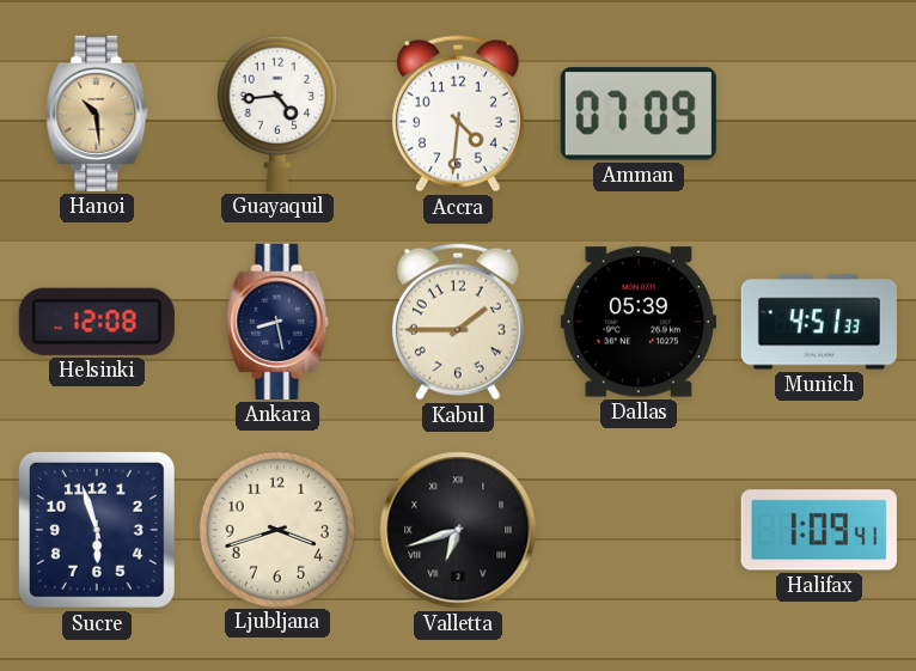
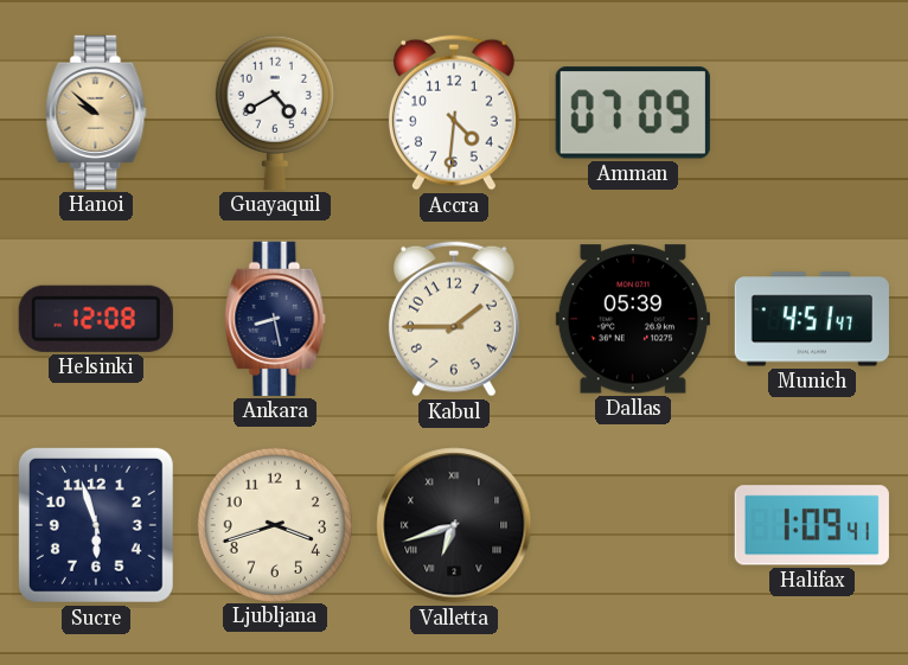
Hanoi: 10:29 -> 9:52
Guayaquil: 4:44 -> 4:40
Munich: 4:51:33 -> 4:51:47
